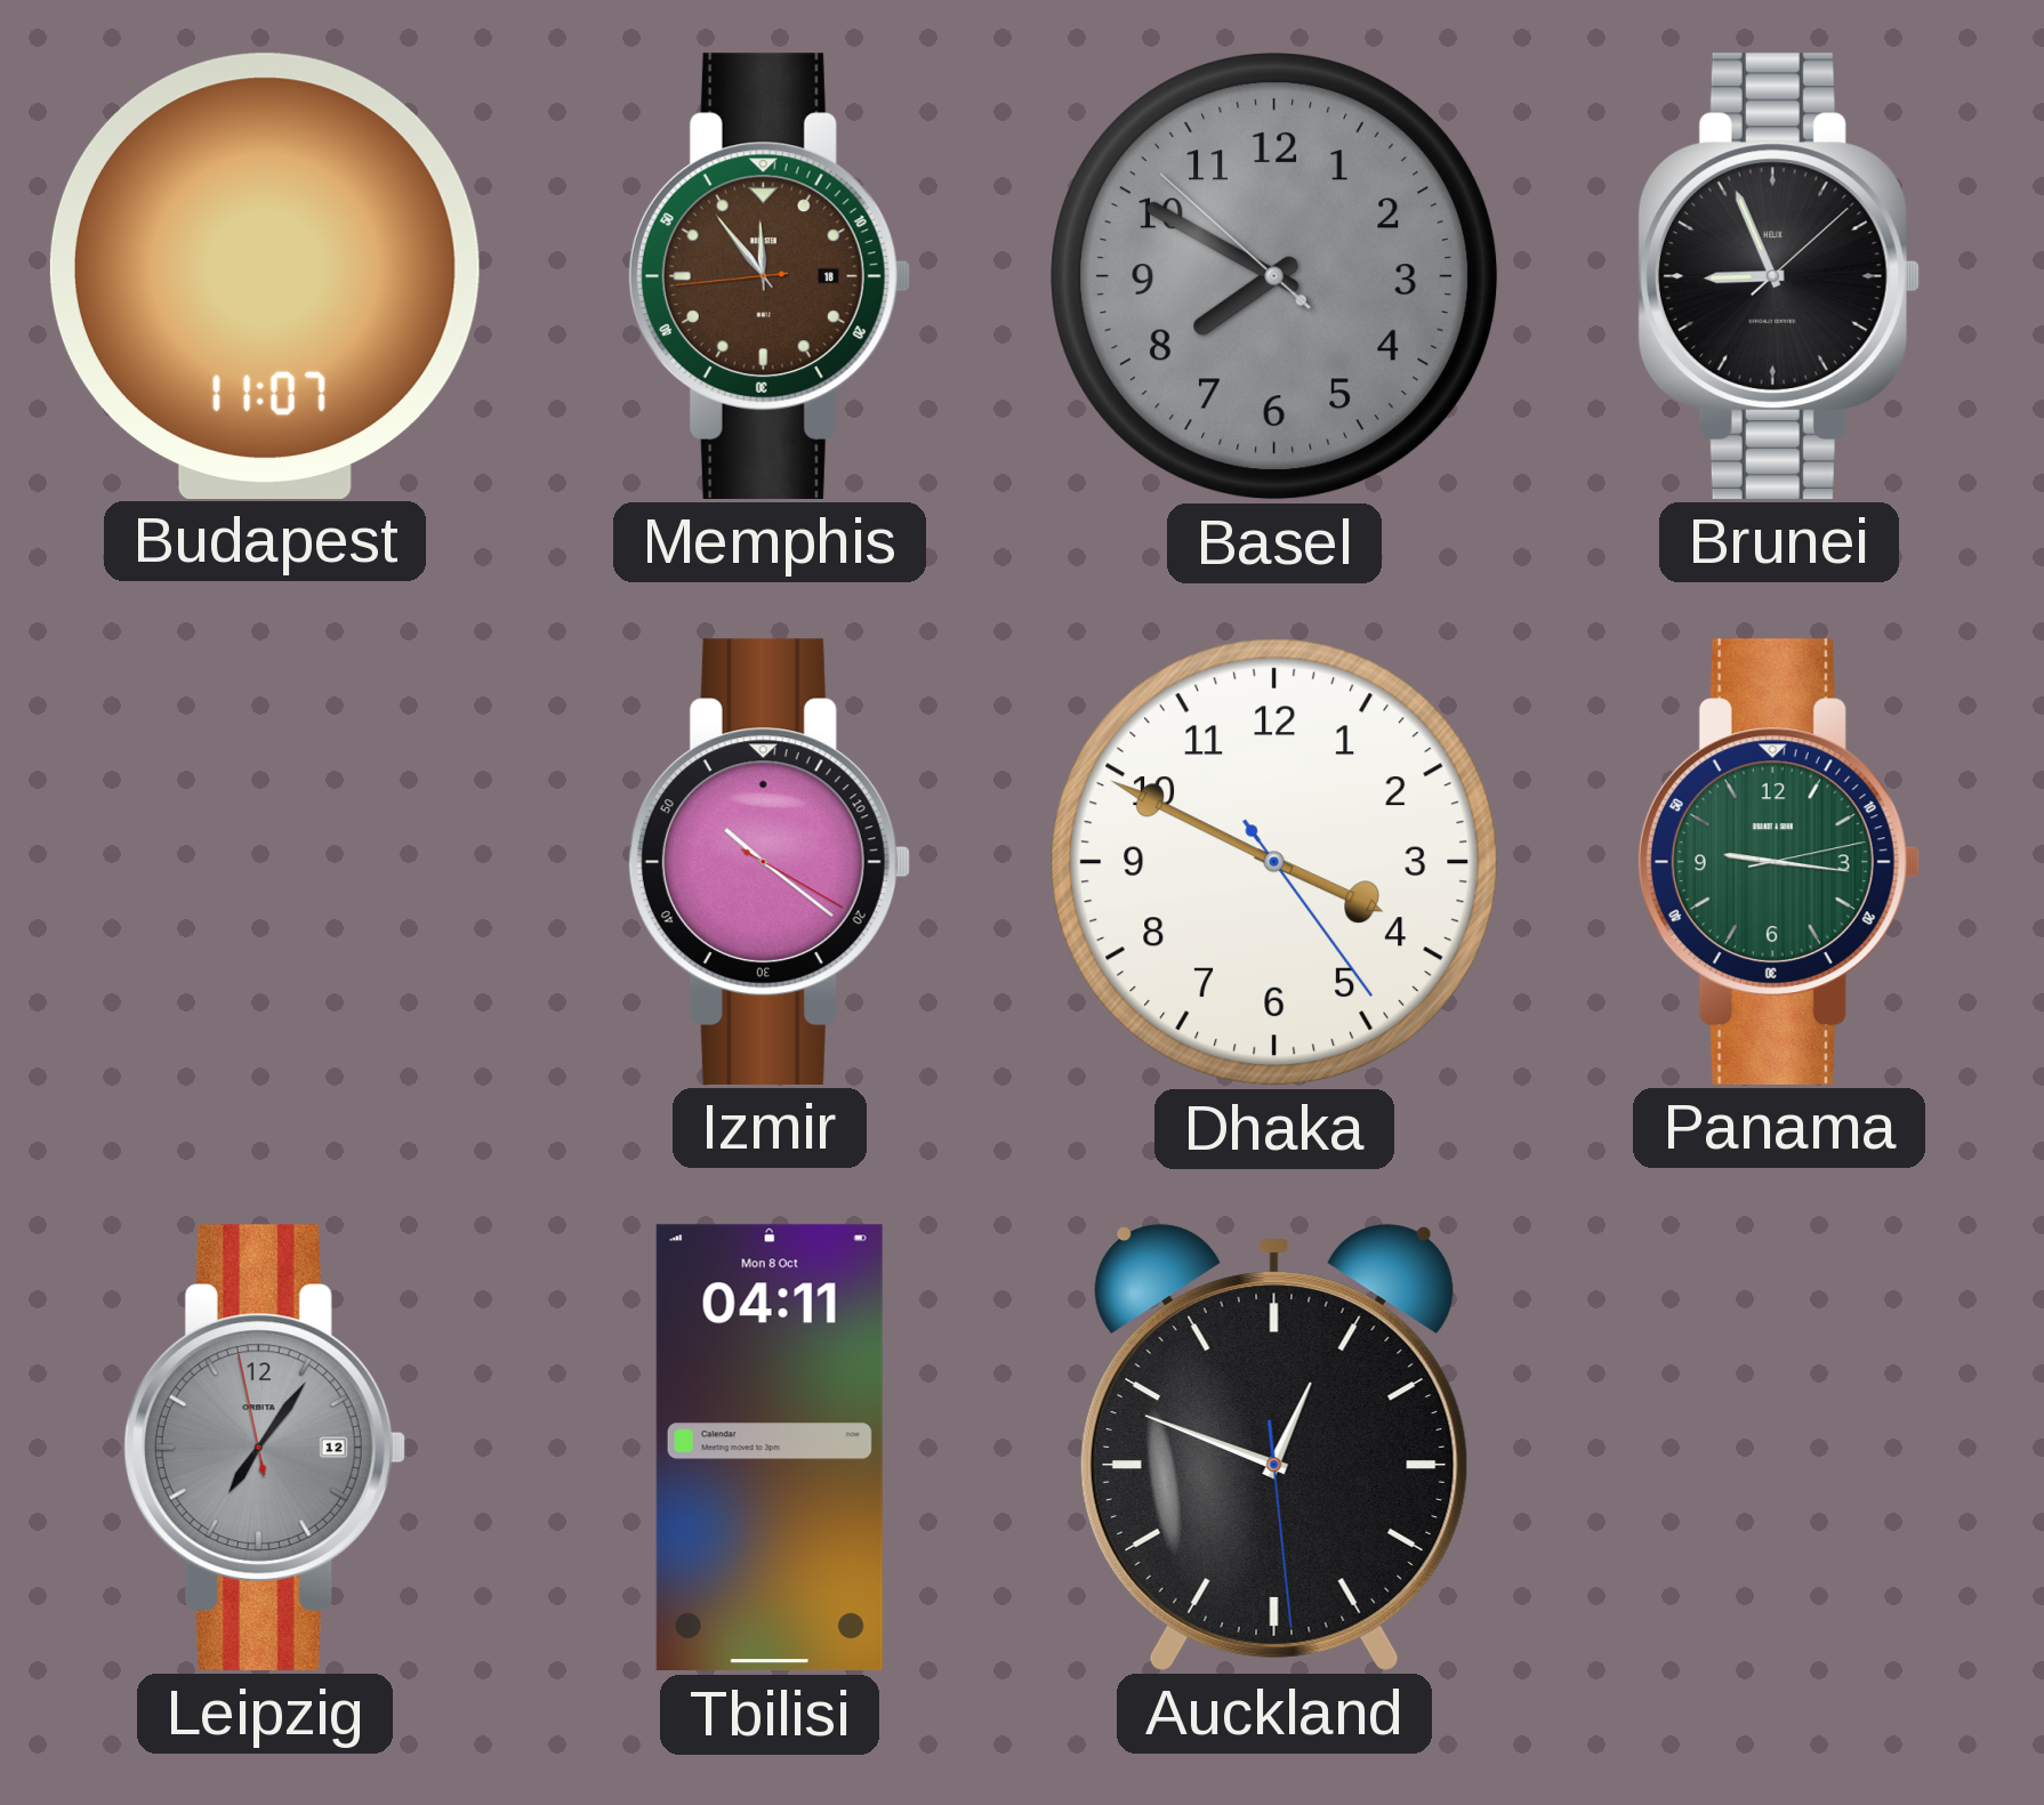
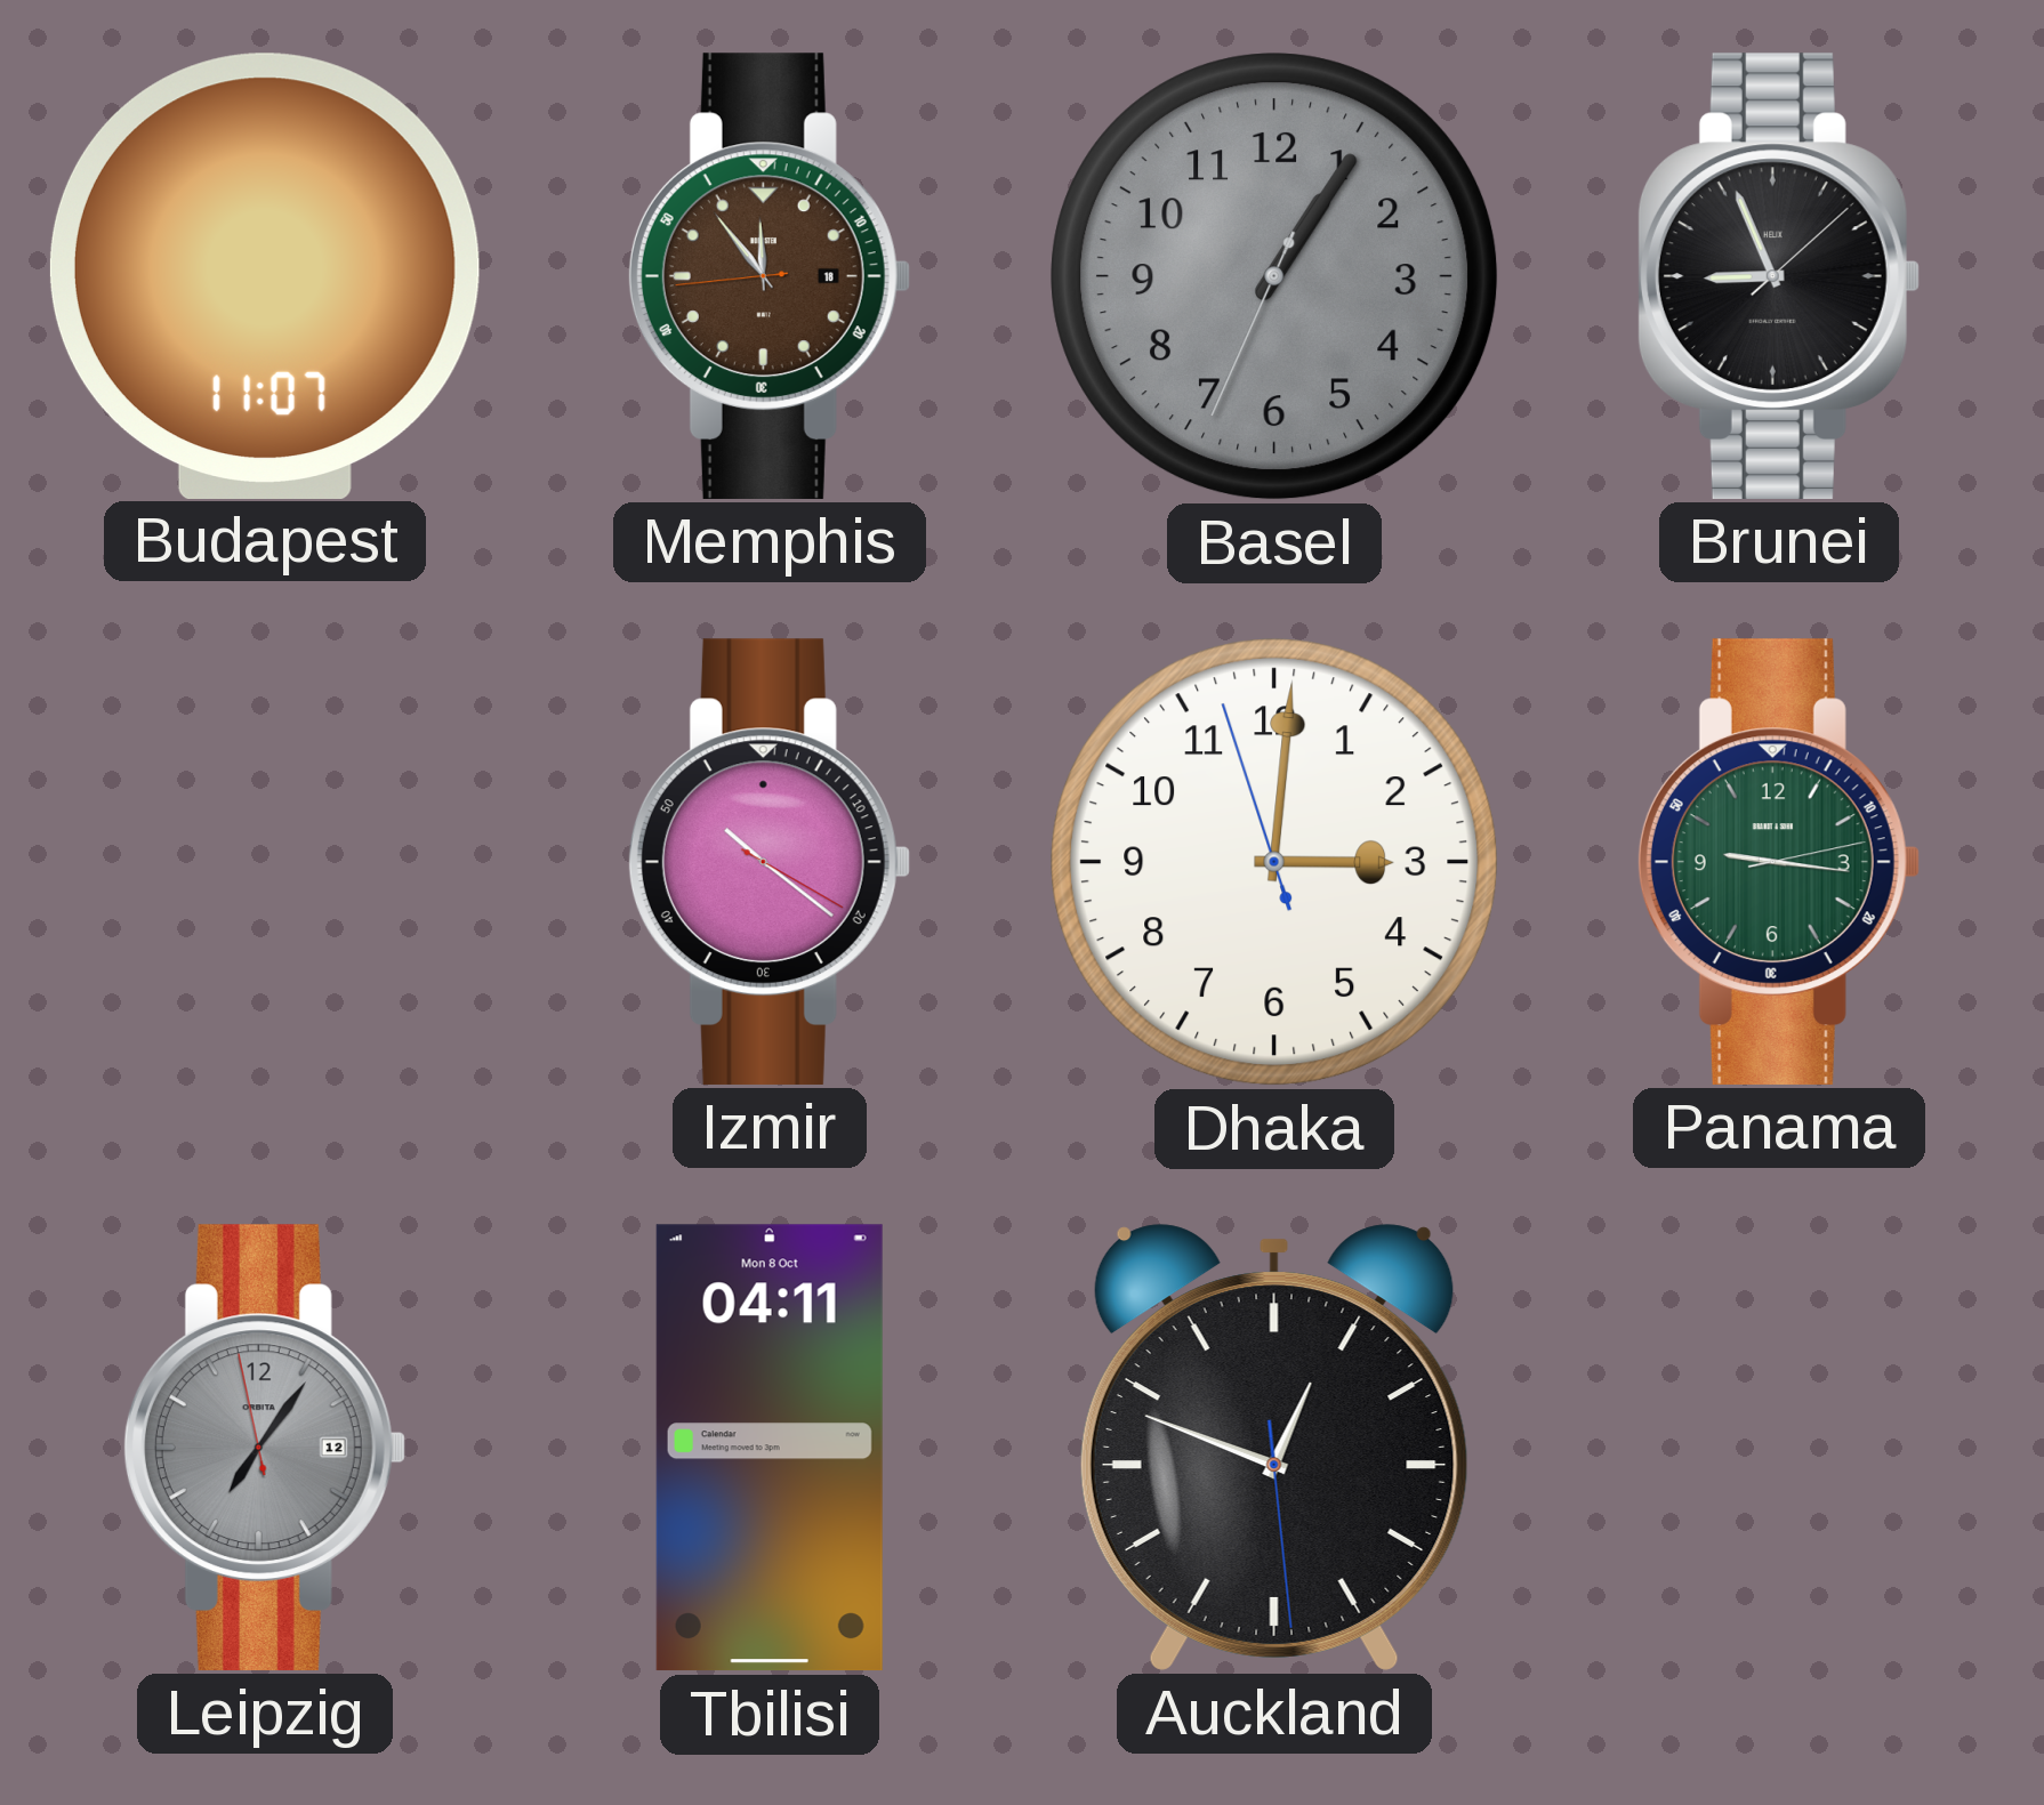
Basel: 7:49 -> 1:05
Dhaka: 3:49 -> 3:00
